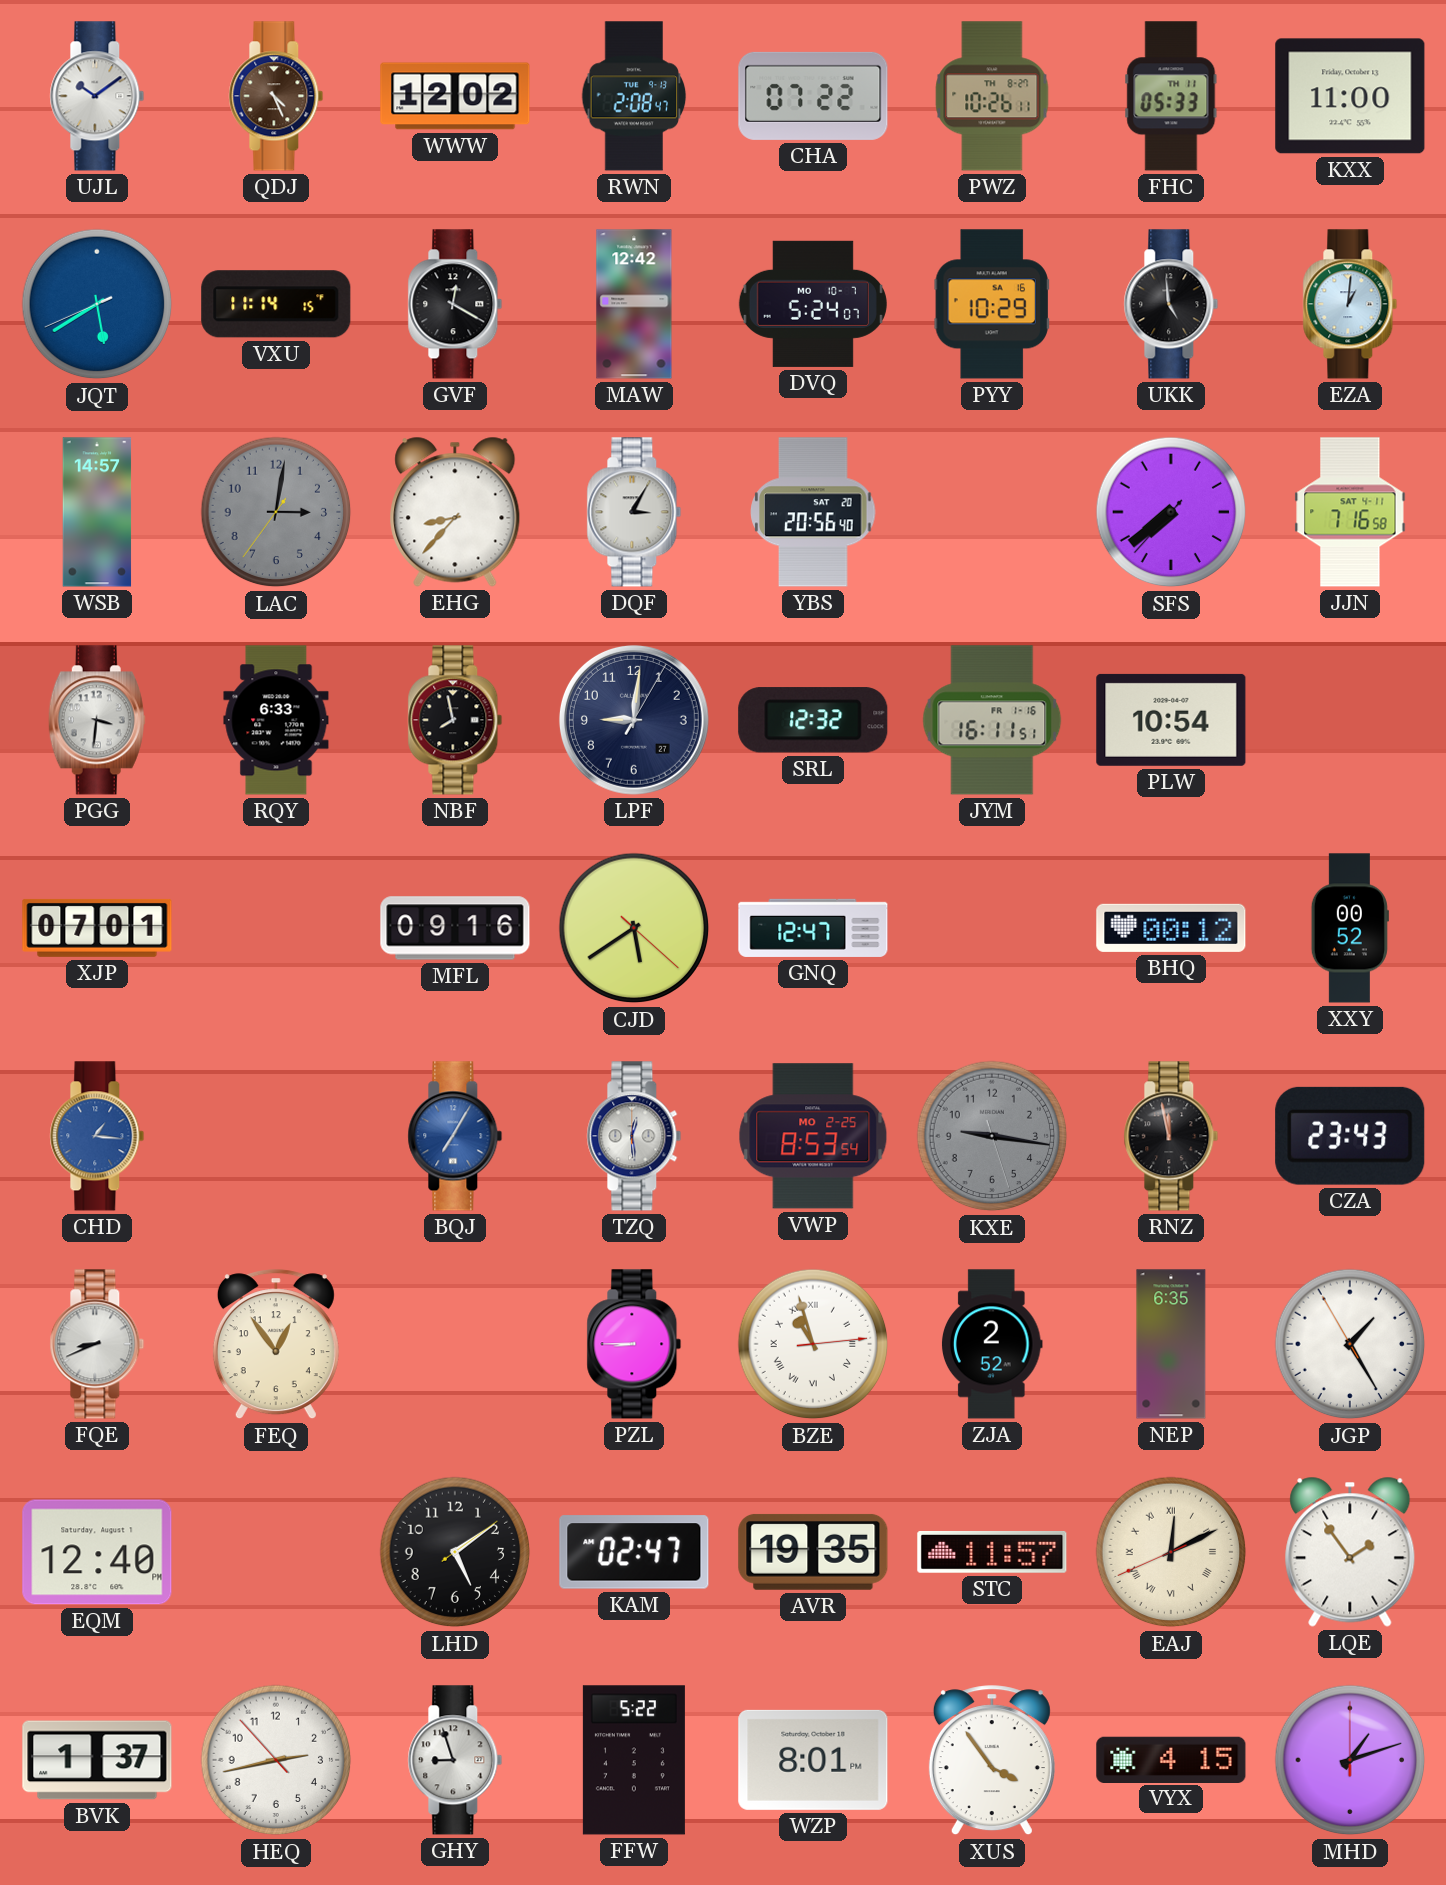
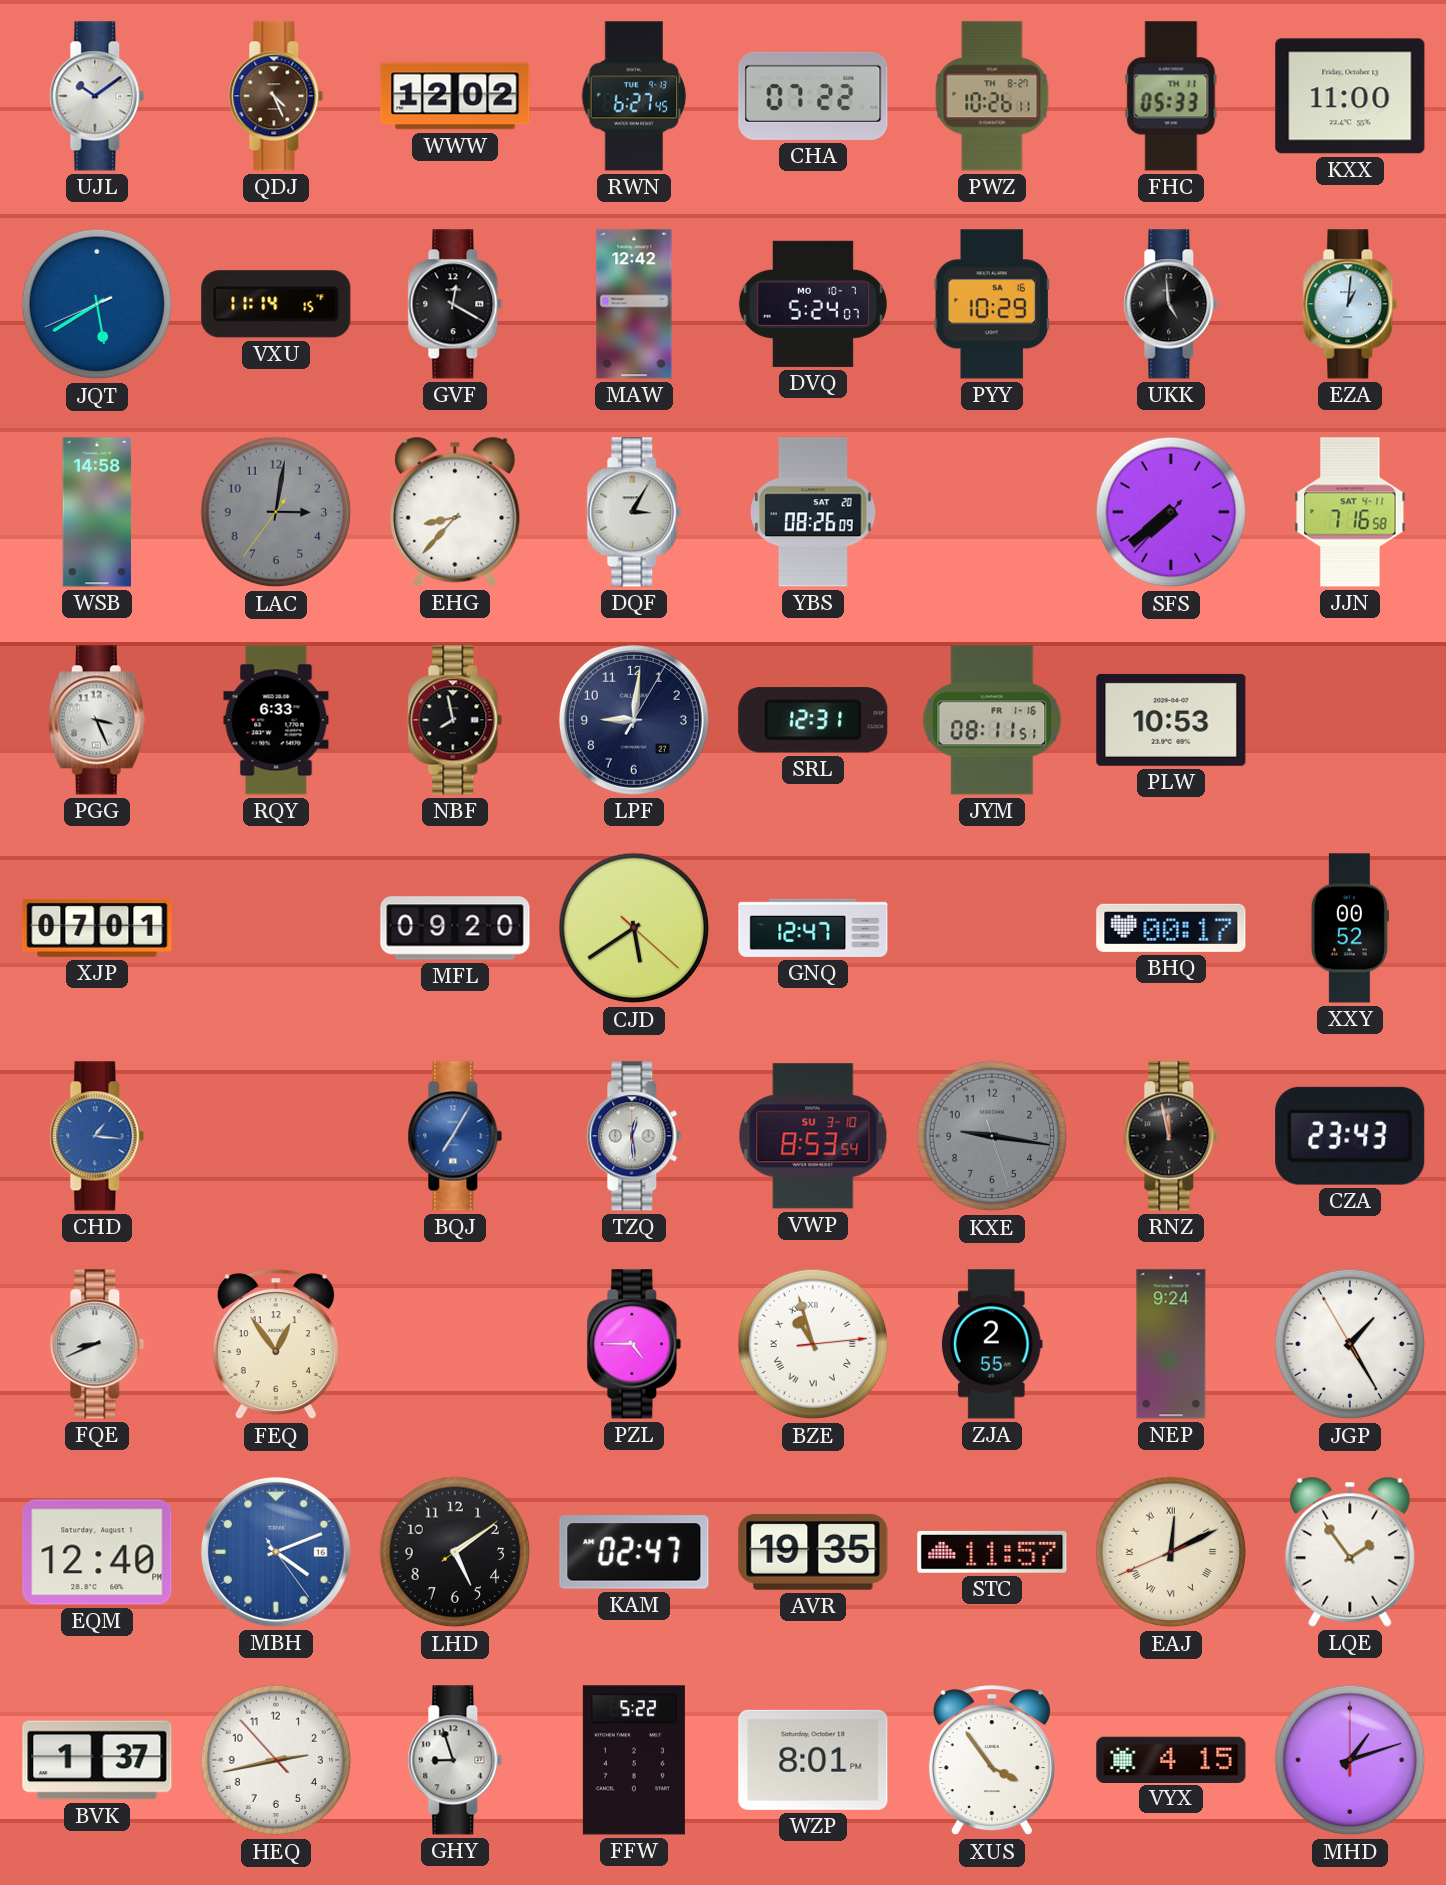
RWN: 2:08 -> 6:27
WSB: 14:57 -> 14:58
YBS: 20:56 -> 08:26
PGG: 3:31 -> 3:26
SRL: 12:32 -> 12:31
JYM: 16:11 -> 08:11
PLW: 10:54 -> 10:53
MFL: 09:16 -> 09:20
BHQ: 00:12 -> 00:17
VWP date: MO 2-25 -> SU 3-10
PZL: 8:45 -> 4:45
ZJA: 2:52 -> 2:55
NEP: 6:35 -> 9:24
MBH: none -> 4:11
